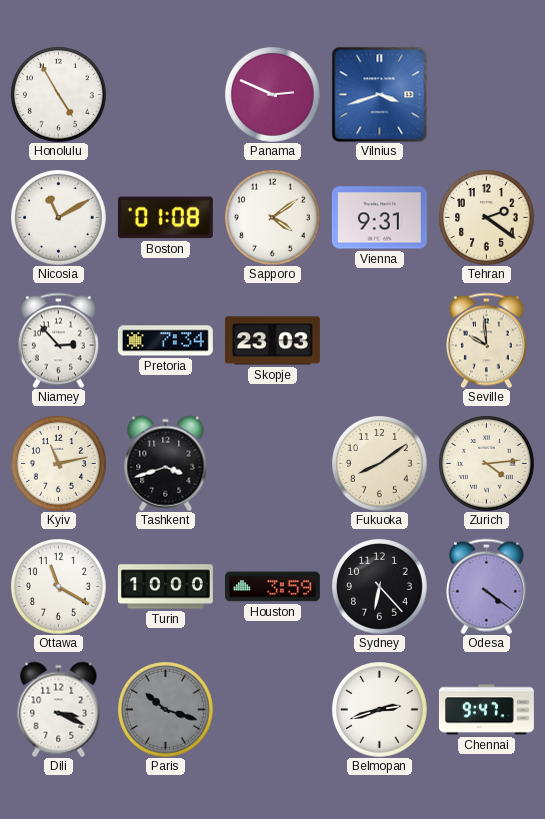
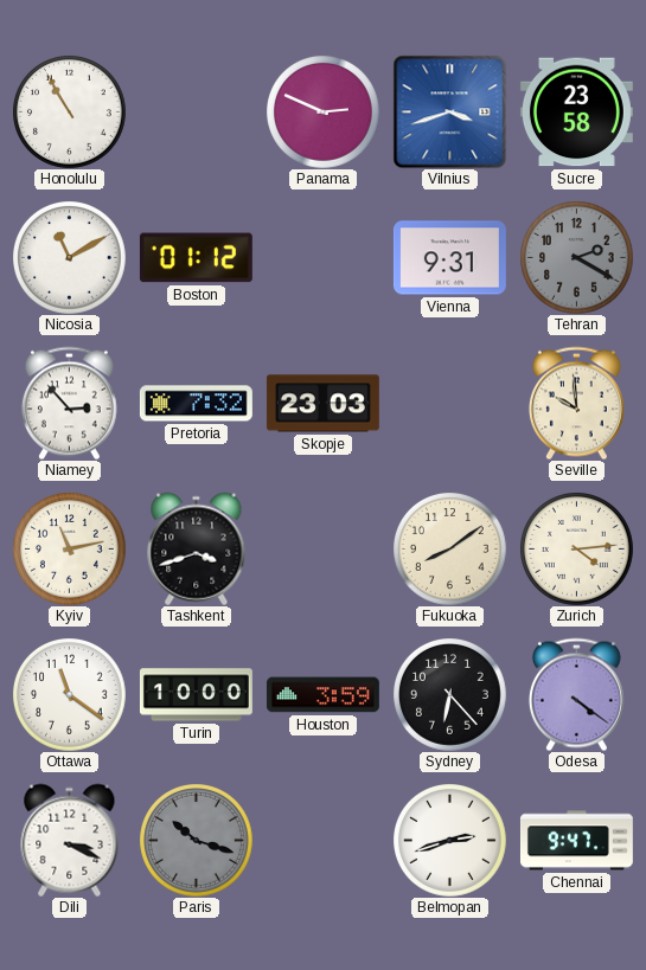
Honolulu: 4:55 -> 10:55
Sucre: none -> 23:58
Boston: 01:08 -> 01:12
Sapporo: 4:09 -> none
Tehran: 2:21 -> 2:20
Tehran dial: cream -> grey
Pretoria: 7:34 -> 7:32
Ottawa: 11:20 -> 11:21
